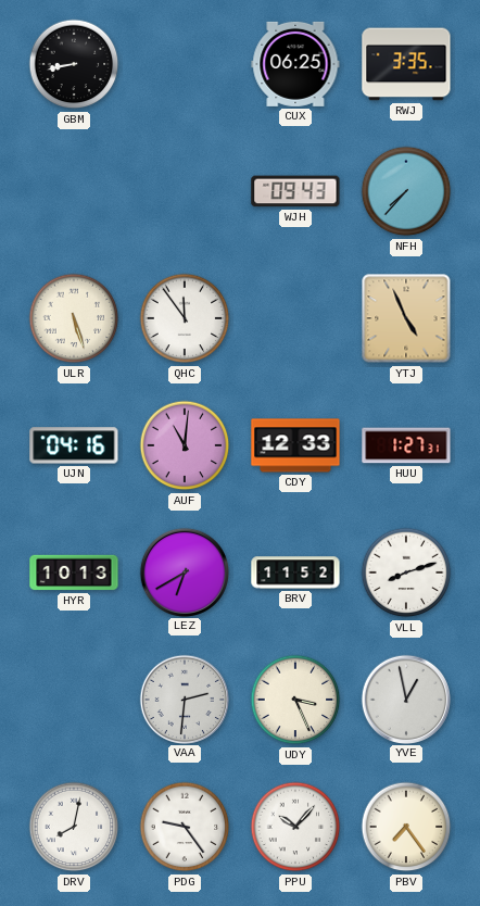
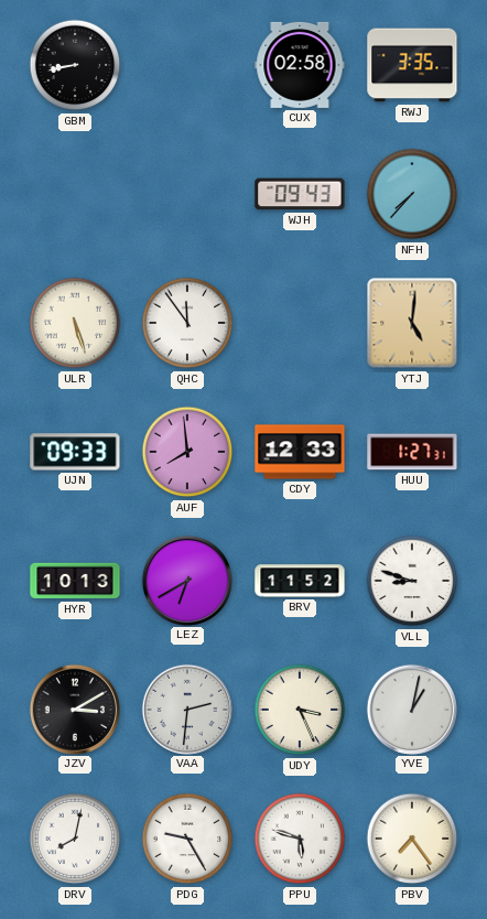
CUX: 06:25 -> 02:58
YTJ: 4:56 -> 5:01
UJN: 04:16 -> 09:33
AUF: 11:01 -> 7:59
VLL: 8:12 -> 8:48
JZV: none -> 3:10
YVE: 12:58 -> 1:02
PDG: 9:24 -> 9:25
PPU: 10:07 -> 5:48
